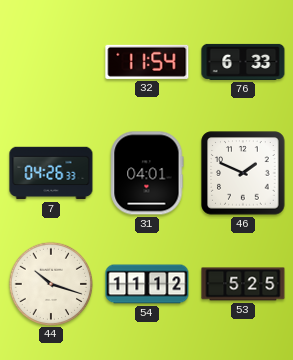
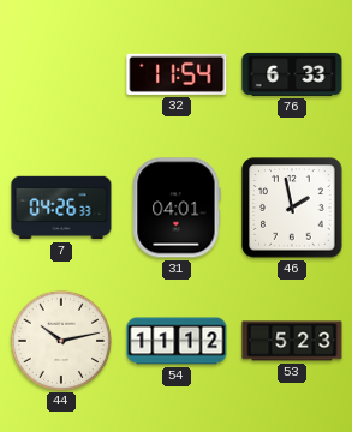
46: 1:49 -> 1:58
44: 10:18 -> 10:13
53: 5:25 -> 5:23
